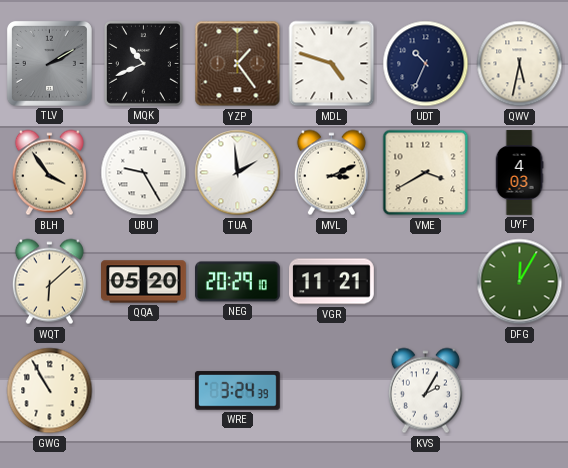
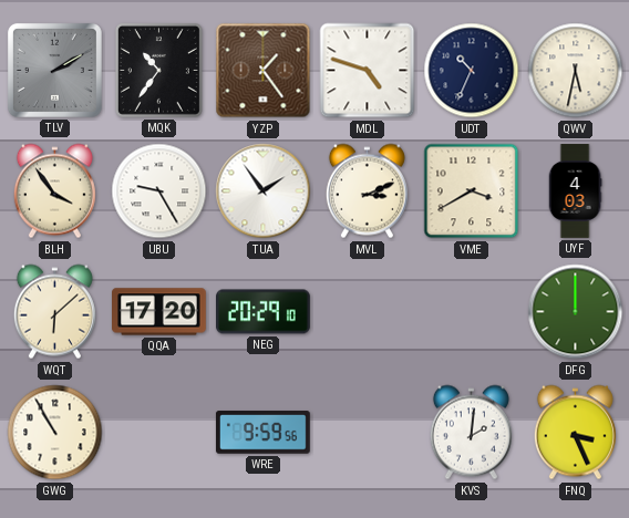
MQK: 10:41 -> 10:36
TUA: 1:59 -> 1:54
QQA: 05:20 -> 17:20
VGR: 11:21 -> none
DFG: 12:05 -> 12:00
WRE: 3:24 -> 9:59
KVS: 2:05 -> 2:01
FNQ: none -> 3:26
